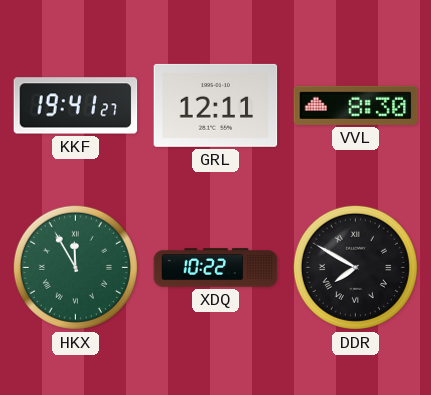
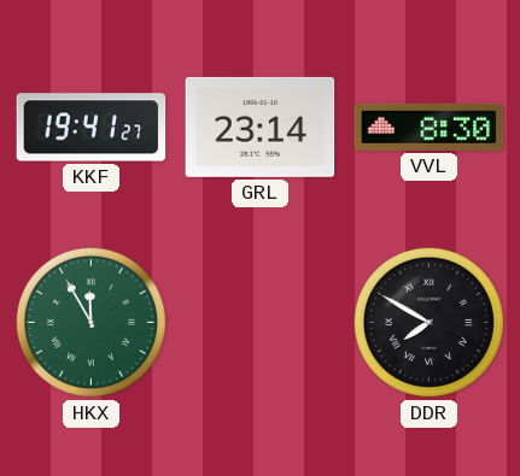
GRL: 12:11 -> 23:14
XDQ: 10:22 -> none
